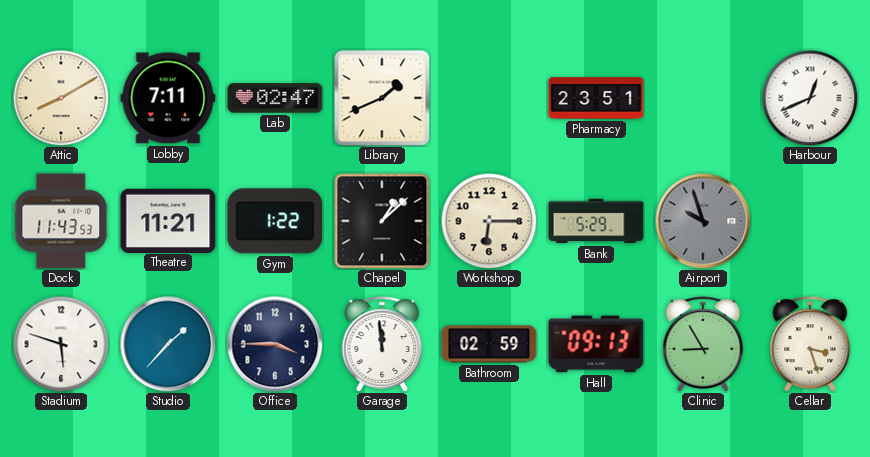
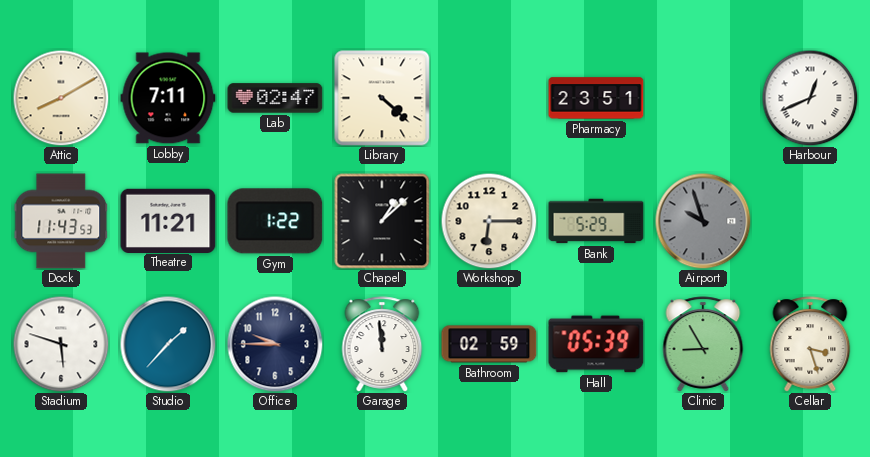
Library: 1:41 -> 4:22
Office: 3:45 -> 9:45
Hall: 09:13 -> 05:39
